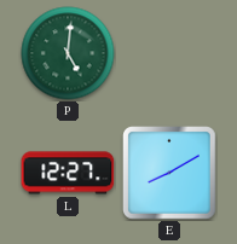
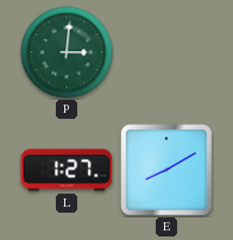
P: 5:01 -> 3:01
L: 12:27 -> 1:27
